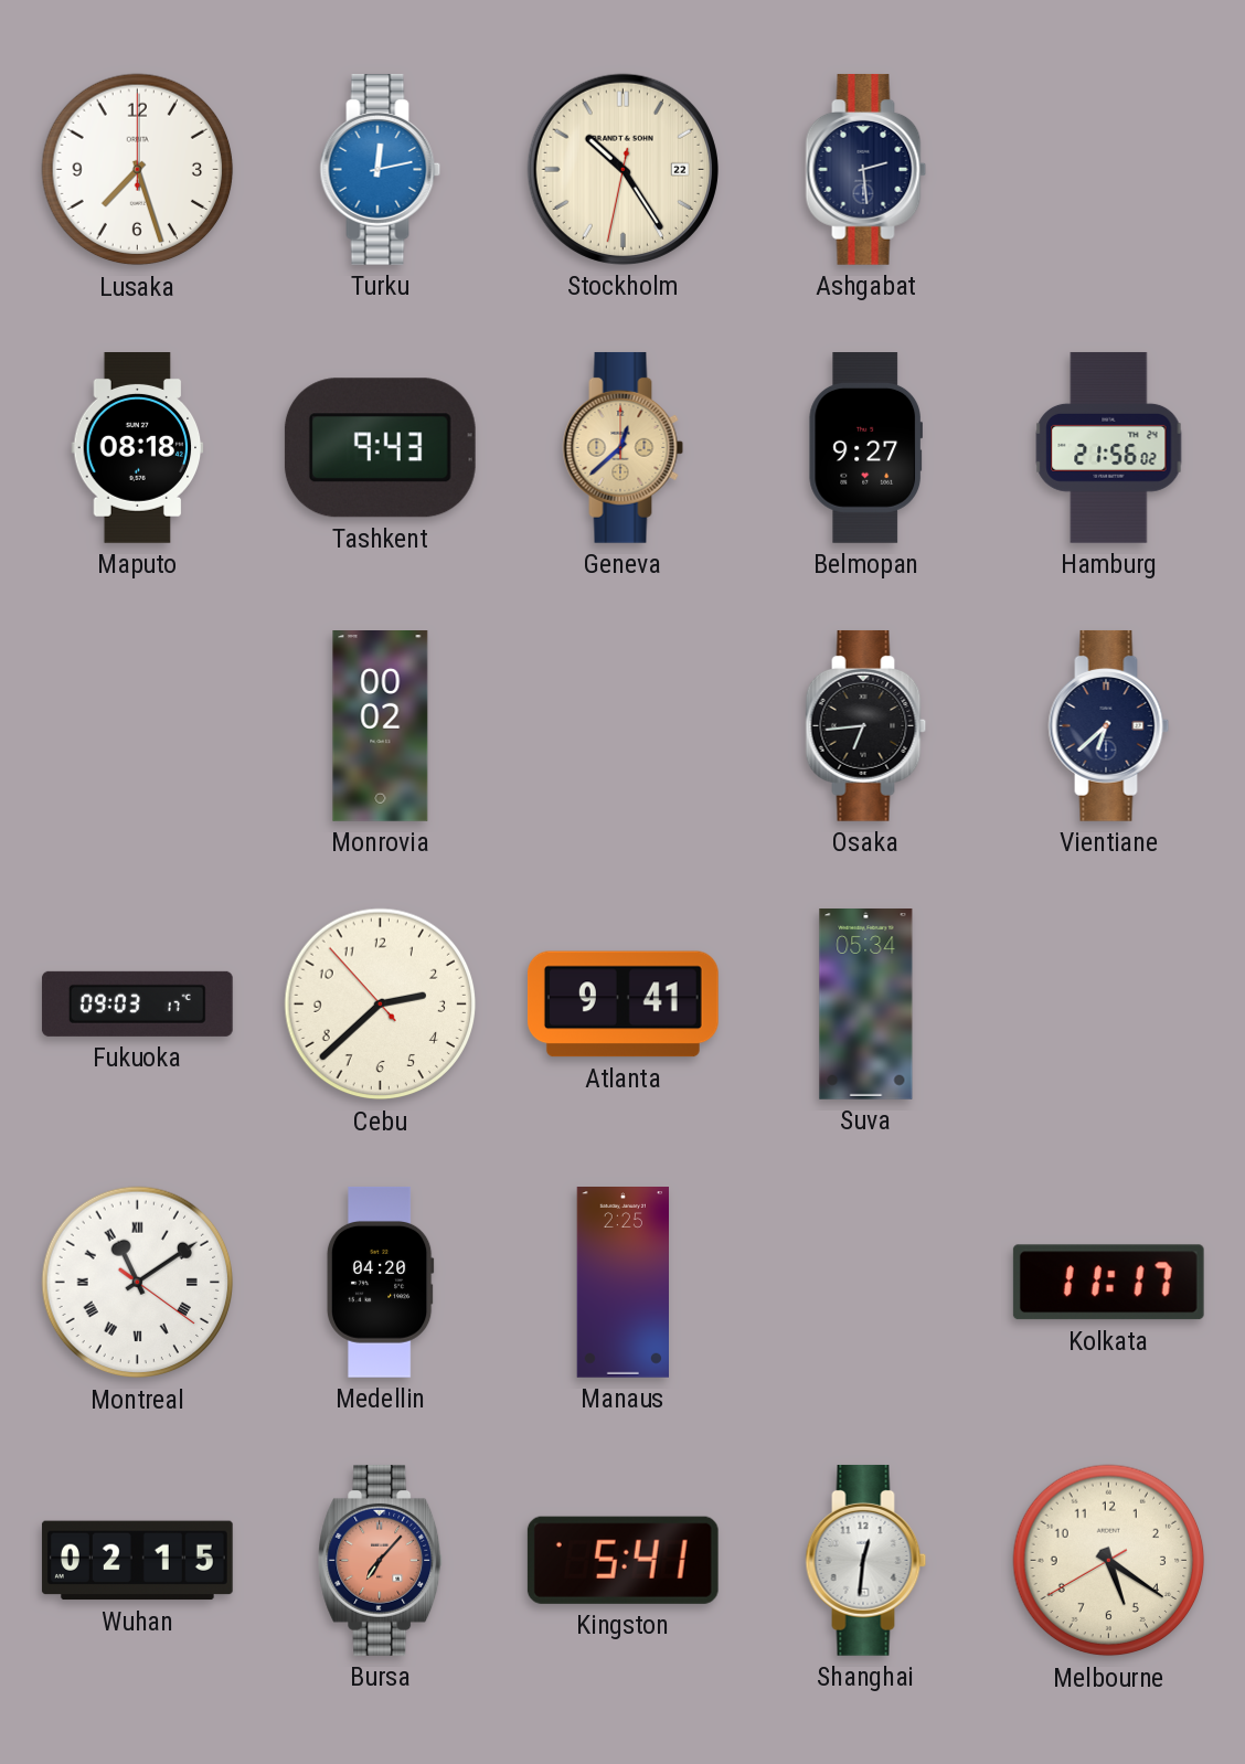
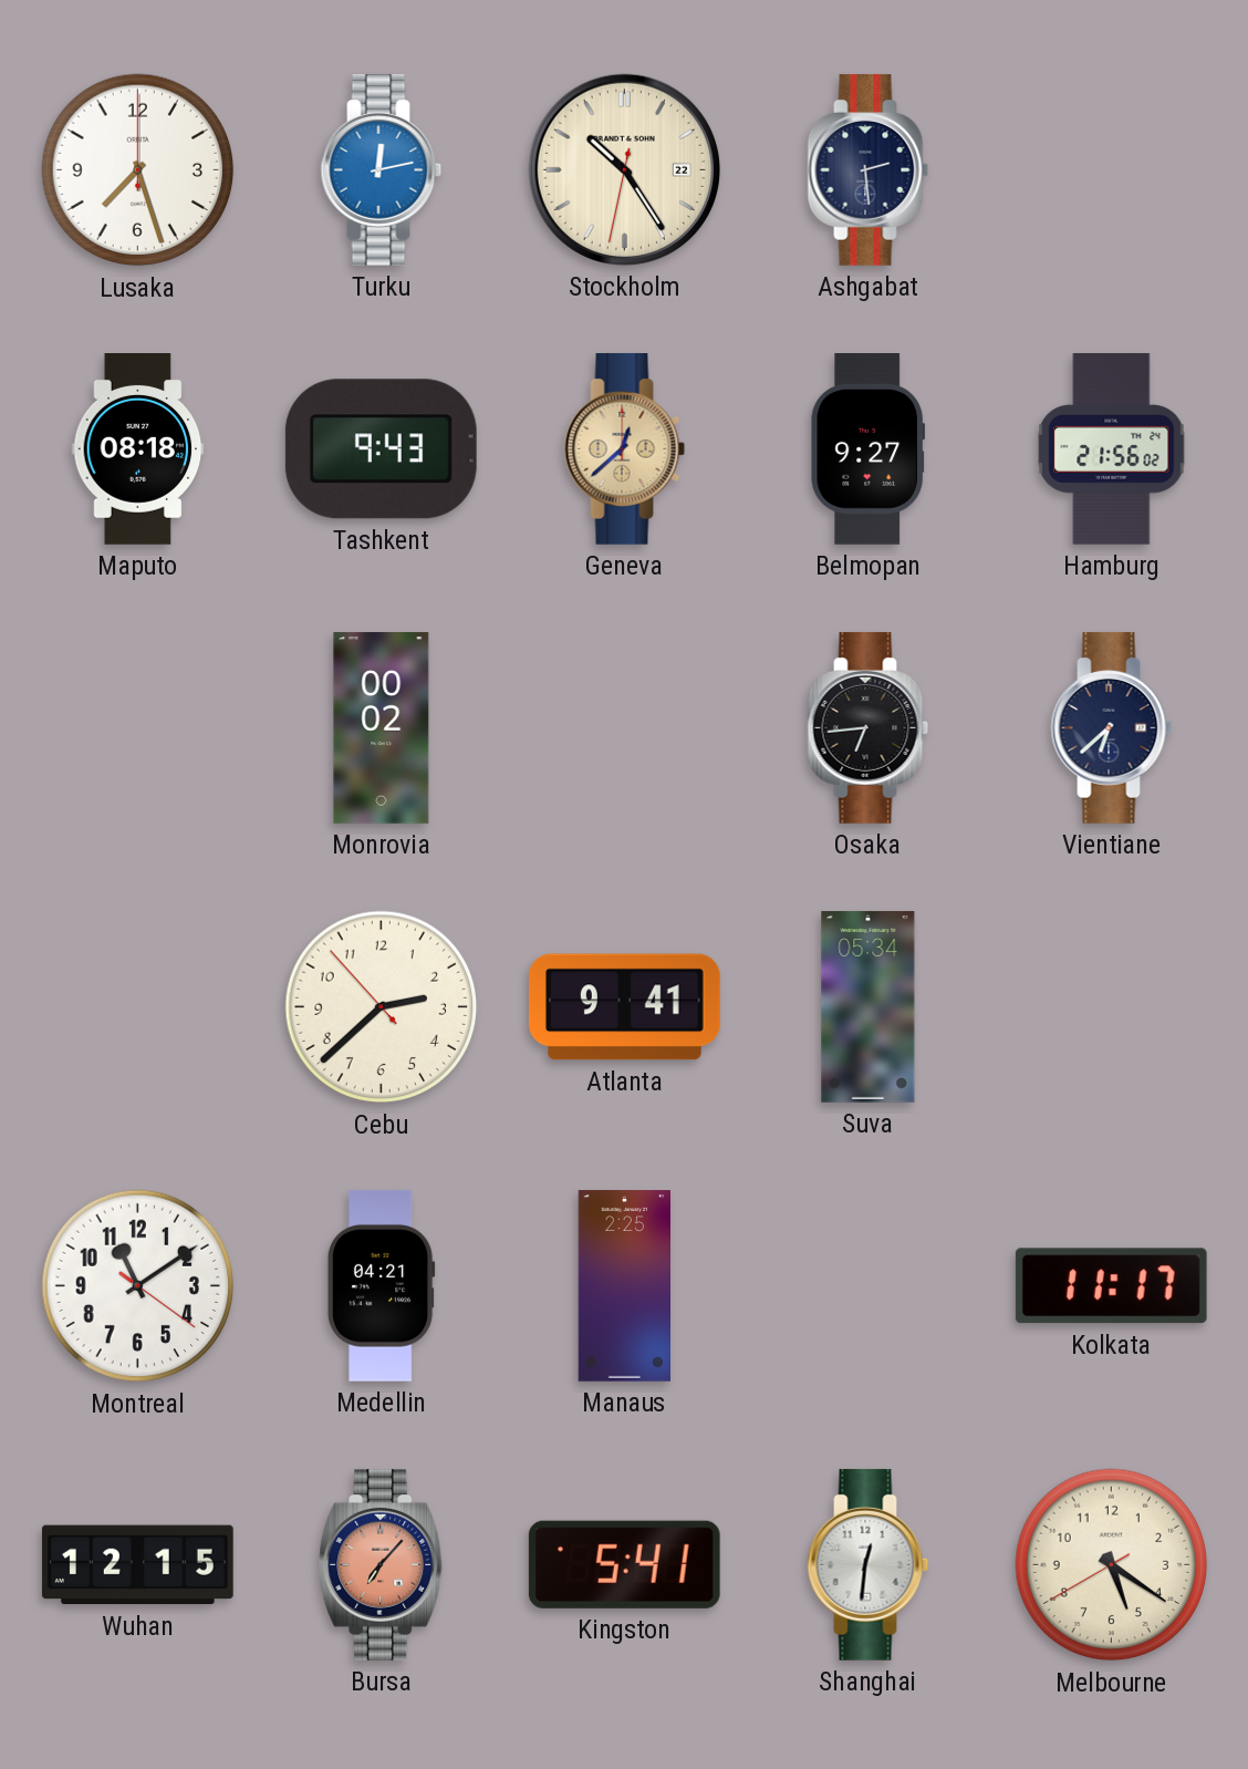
Fukuoka: 09:03 -> none
Montreal numerals: Roman -> Arabic
Medellin: 04:20 -> 04:21
Wuhan: 02:15 -> 12:15
